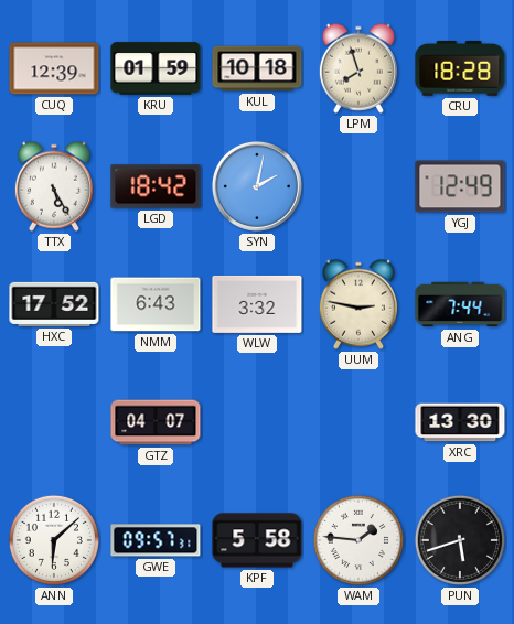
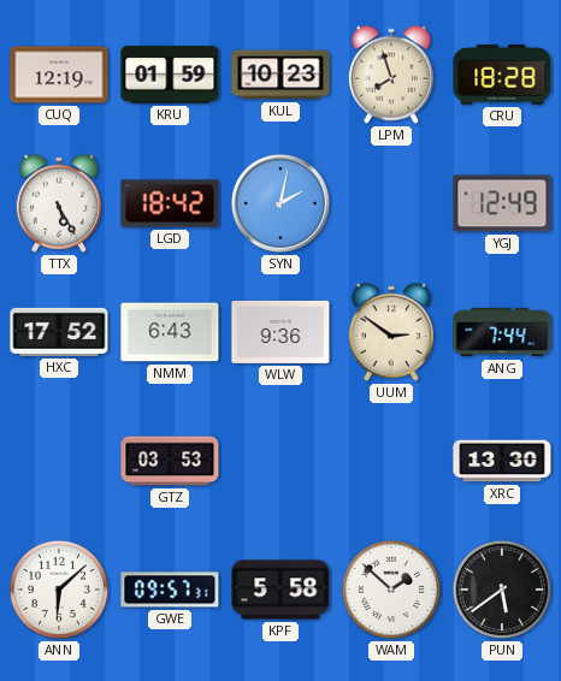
CUQ: 12:39 -> 12:19
KUL: 10:18 -> 10:23
WLW: 3:32 -> 9:36
UUM: 2:47 -> 2:51
GTZ: 04:07 -> 03:53
WAM: 1:46 -> 1:52
PUN: 5:42 -> 5:39
